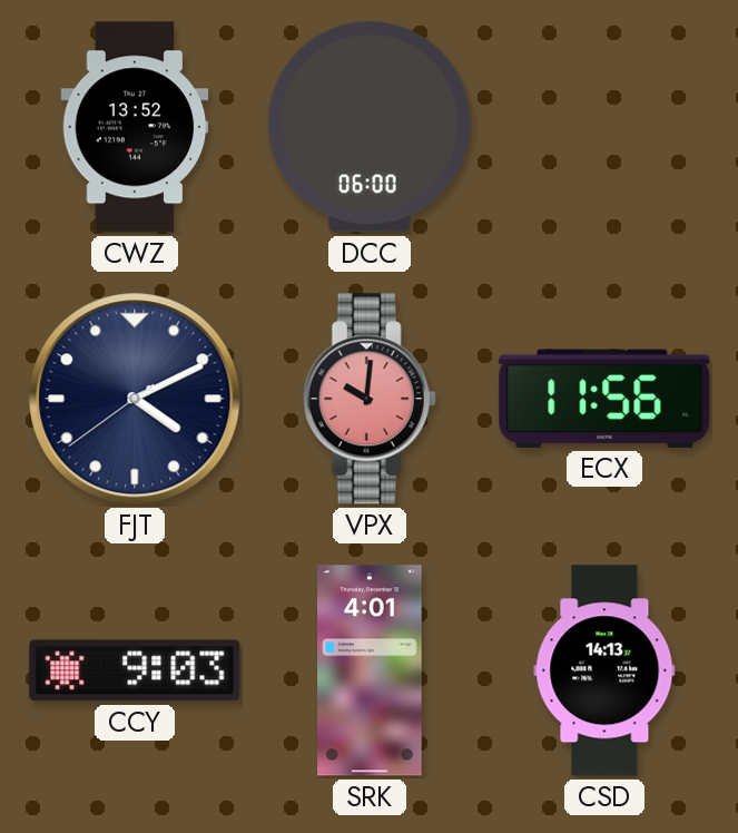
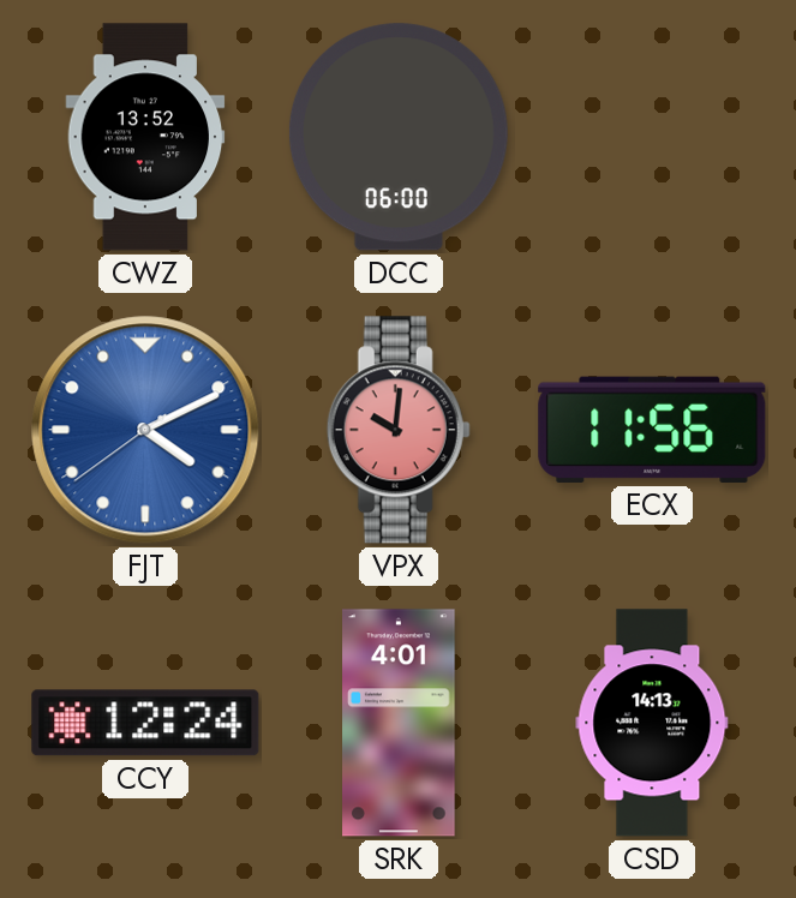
FJT dial: navy -> blue
CCY: 9:03 -> 12:24
